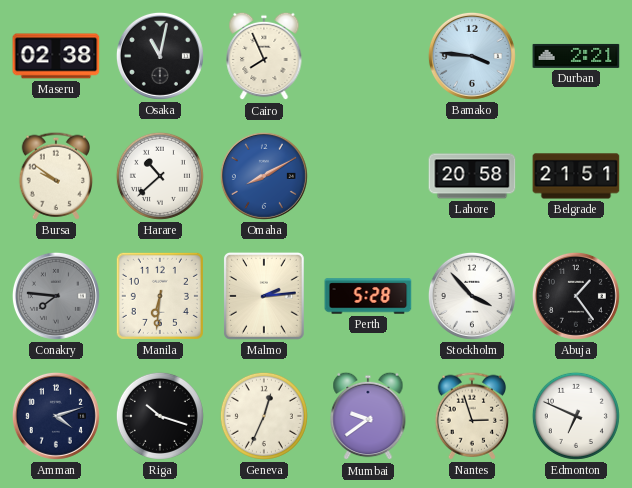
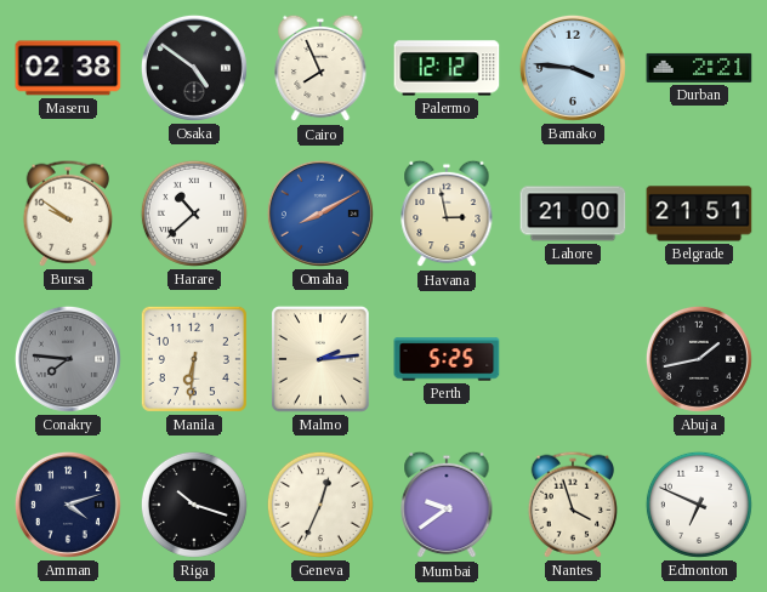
Osaka: 11:02 -> 4:51
Palermo: none -> 12:12
Havana: none -> 2:58
Lahore: 20:58 -> 21:00
Perth: 5:28 -> 5:25
Stockholm: 3:53 -> none
Abuja: 1:24 -> 1:43
Nantes: 2:57 -> 3:57
